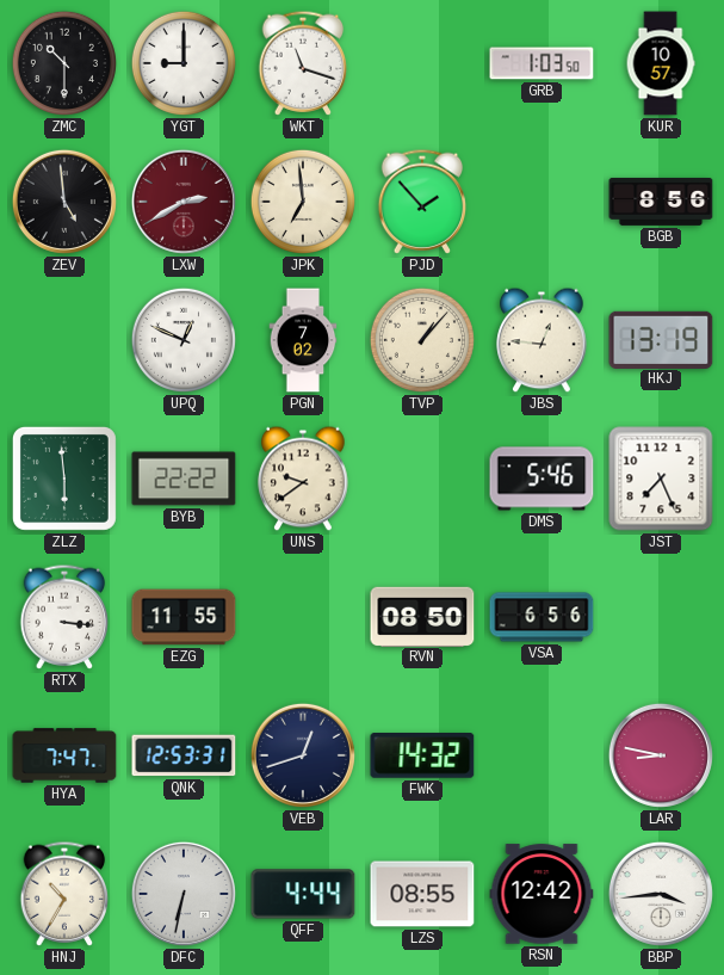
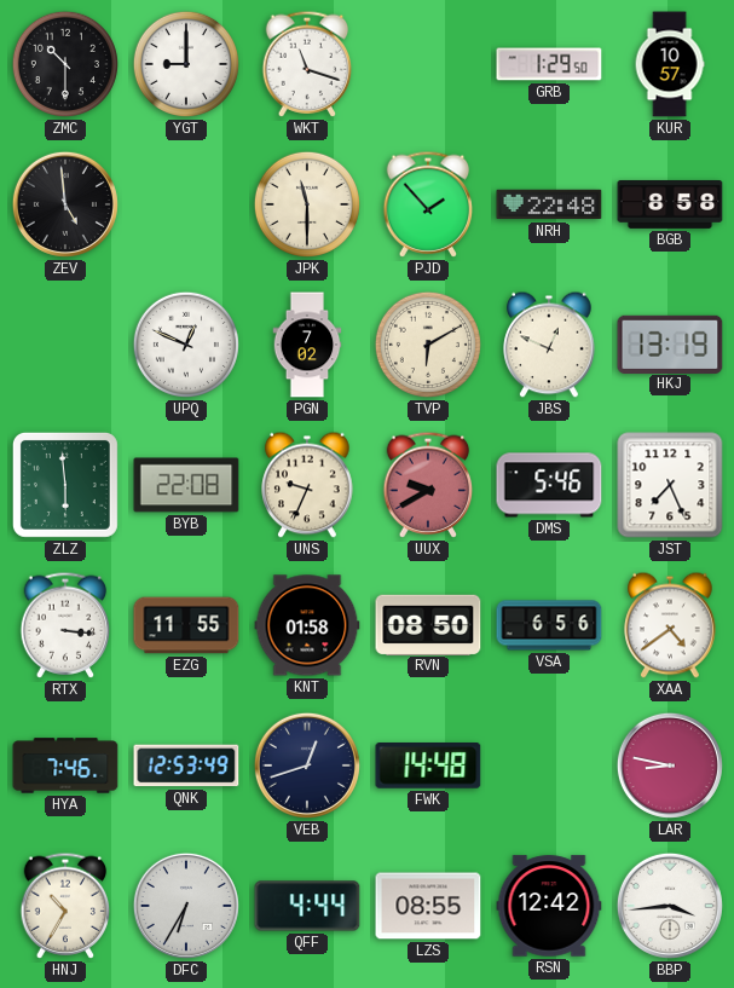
GRB: 1:03 -> 1:29
LXW: 2:40 -> none
JPK: 6:59 -> 11:30
NRH: none -> 22:48
BGB: 8:56 -> 8:58
TVP: 1:07 -> 6:10
JBS: 12:46 -> 12:49
BYB: 22:22 -> 22:08
UNS: 9:39 -> 9:34
UUX: none -> 9:40
KNT: none -> 01:58
XAA: none -> 4:39
HYA: 7:47 -> 7:46
QNK: 12:53:31 -> 12:53:49
FWK: 14:32 -> 14:48
DFC: 6:32 -> 6:35
